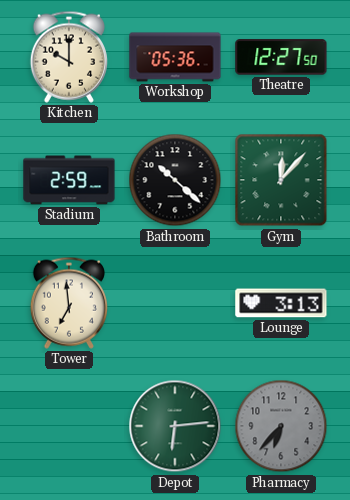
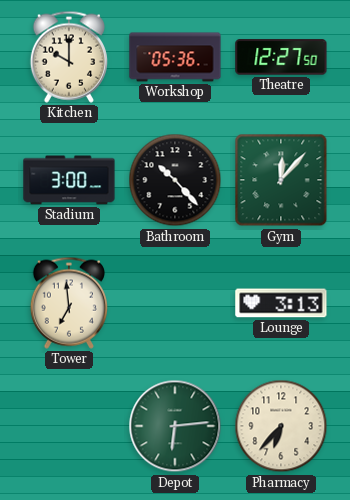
Stadium: 2:59 -> 3:00
Bathroom: 10:22 -> 10:23
Pharmacy dial: grey -> cream
